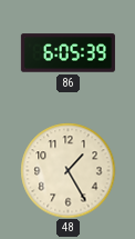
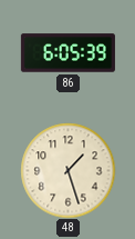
48: 1:25 -> 1:27
